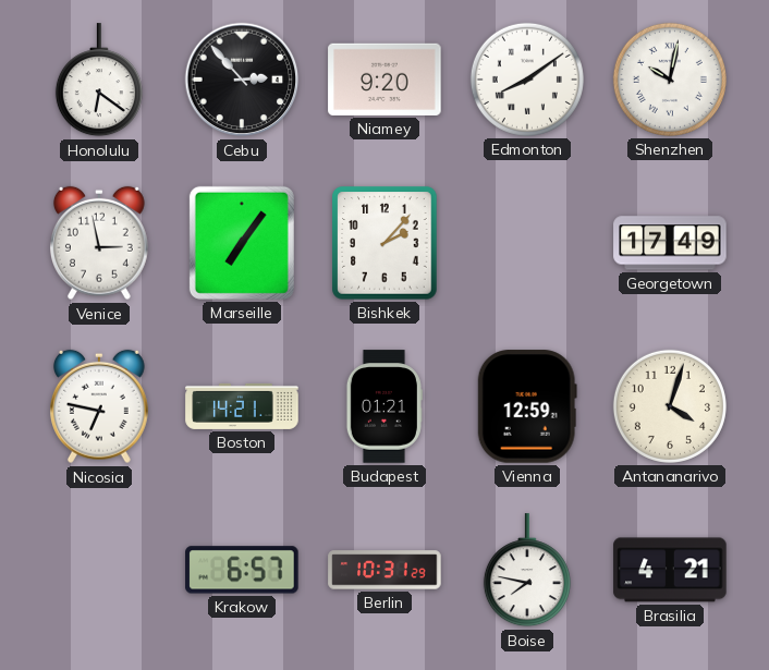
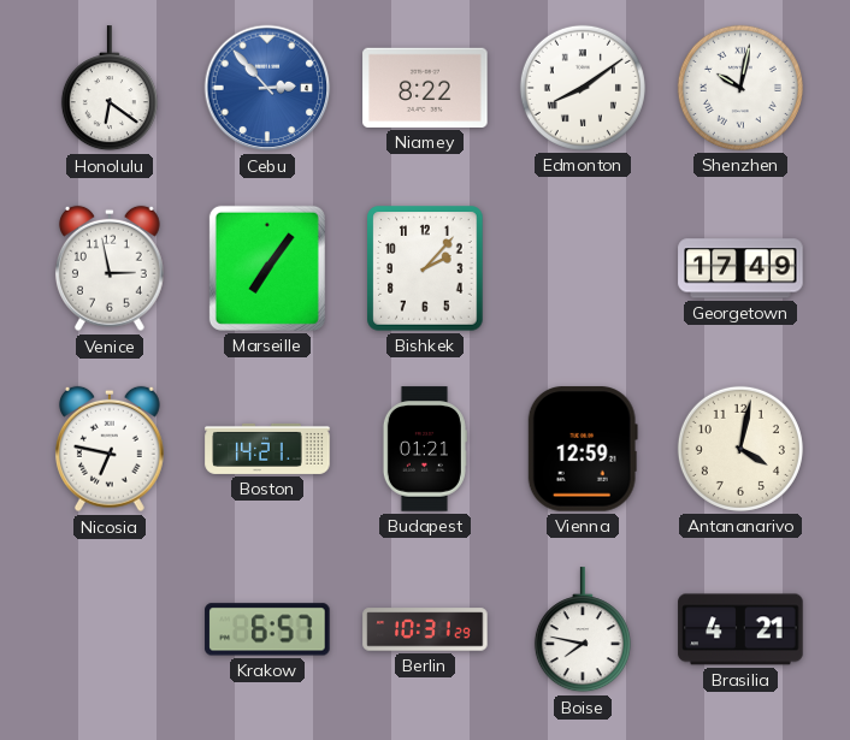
Cebu dial: black -> blue
Niamey: 9:20 -> 8:22
Antananarivo: 4:03 -> 4:02
